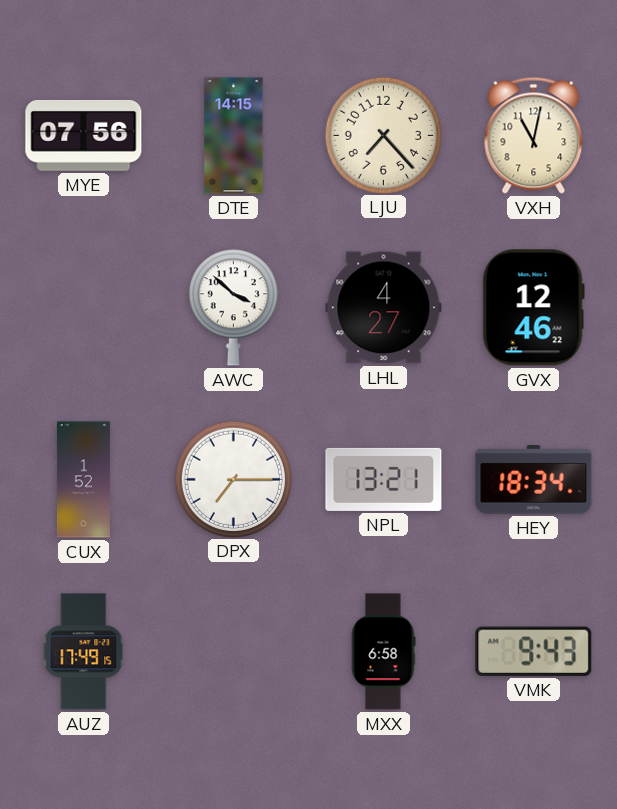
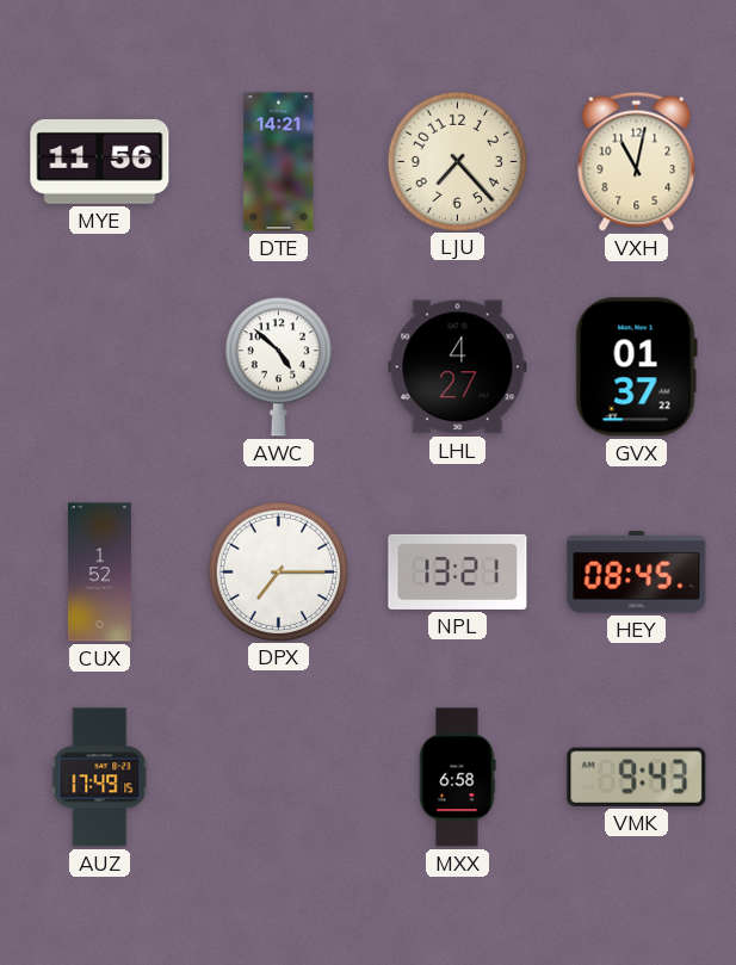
MYE: 07:56 -> 11:56
DTE: 14:15 -> 14:21
AWC: 3:52 -> 4:52
GVX: 12:46 -> 01:37
HEY: 18:34 -> 08:45
